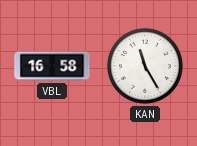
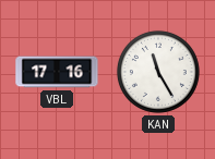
VBL: 16:58 -> 17:16
